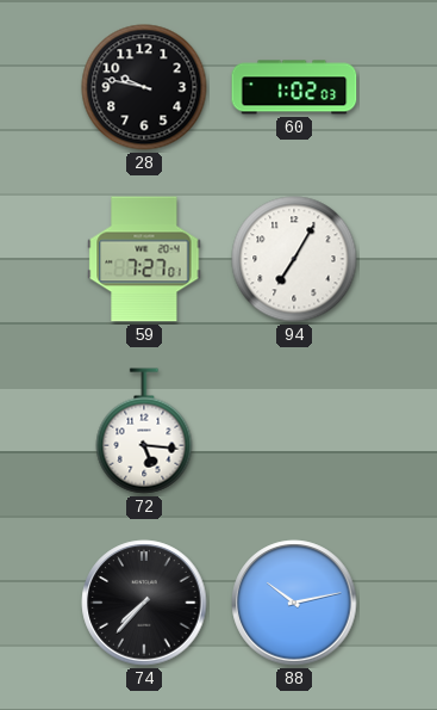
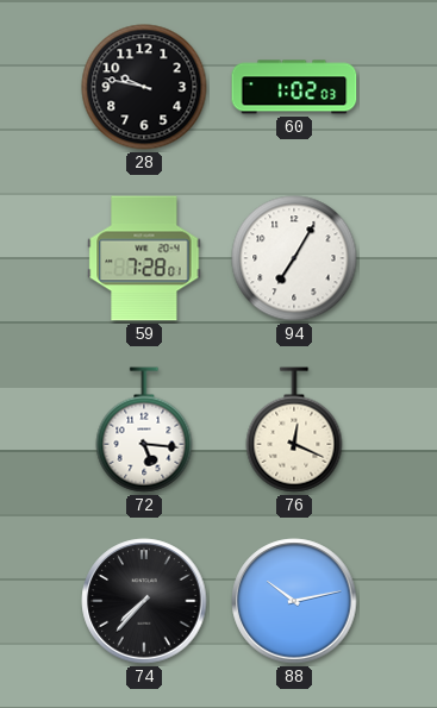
59: 7:27 -> 7:28
76: none -> 12:19
